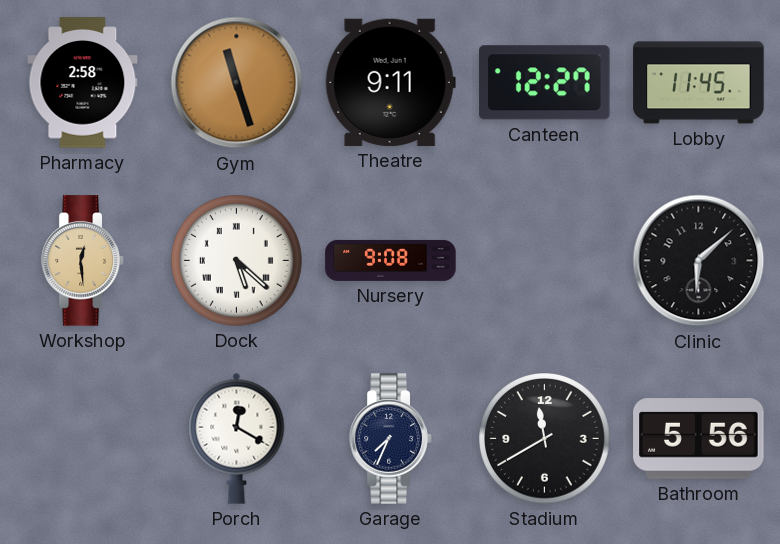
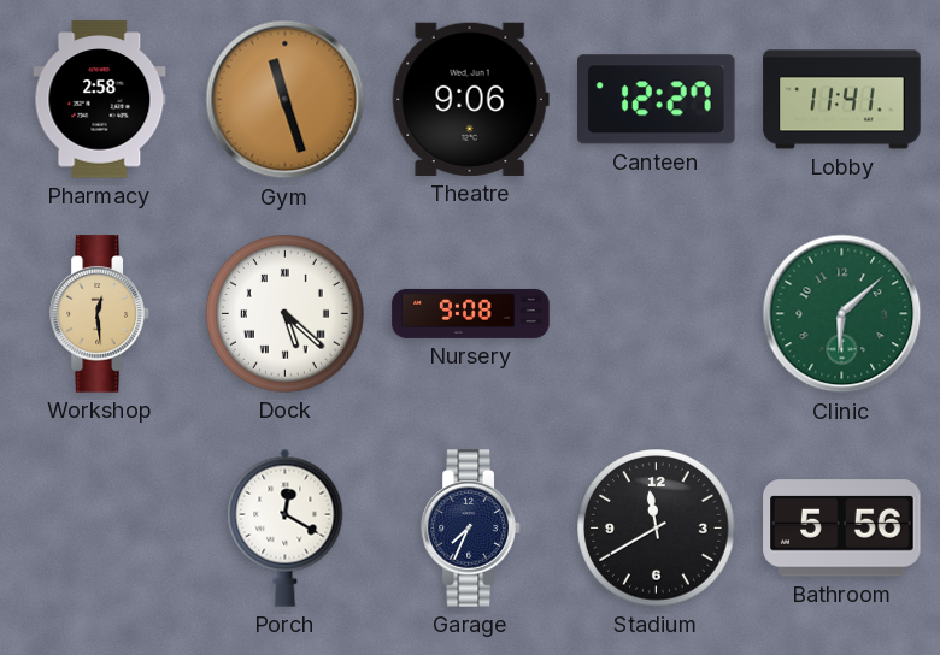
Theatre: 9:11 -> 9:06
Lobby: 11:45 -> 11:41
Clinic dial: black -> green
